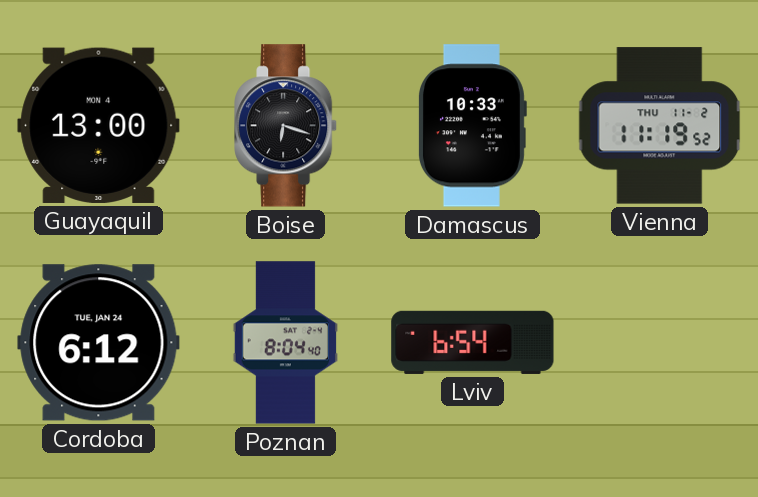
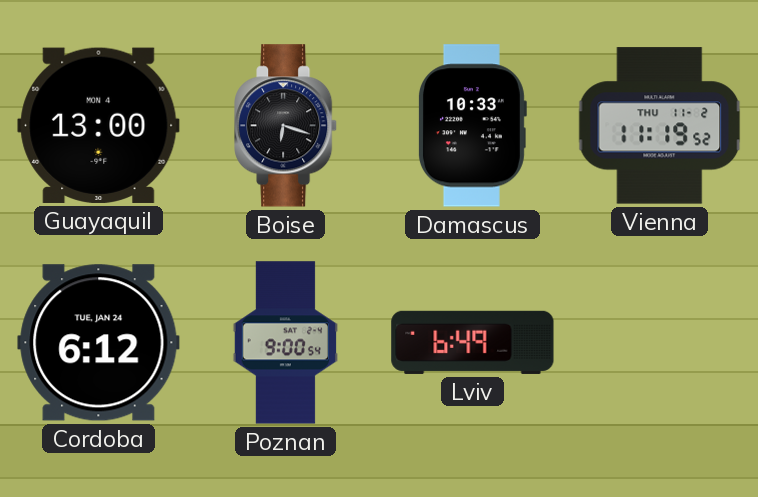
Poznan: 8:04 -> 9:00
Lviv: 6:54 -> 6:49
